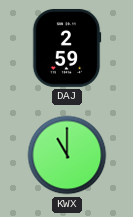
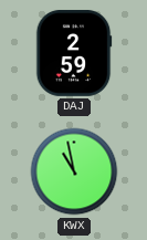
KWX: 11:00 -> 10:58
